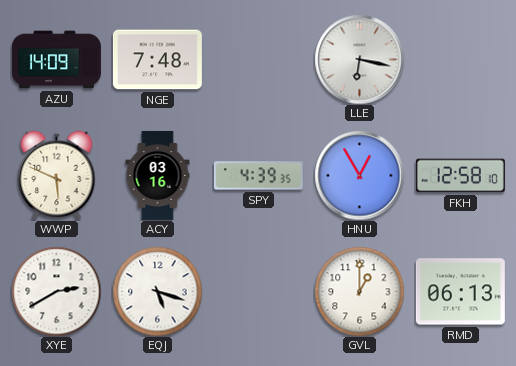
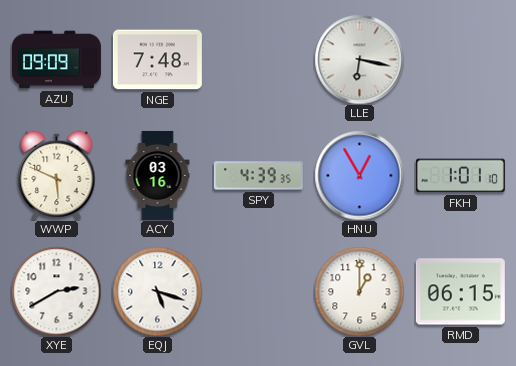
AZU: 14:09 -> 09:09
FKH: 12:58 -> 1:01
RMD: 06:13 -> 06:15
